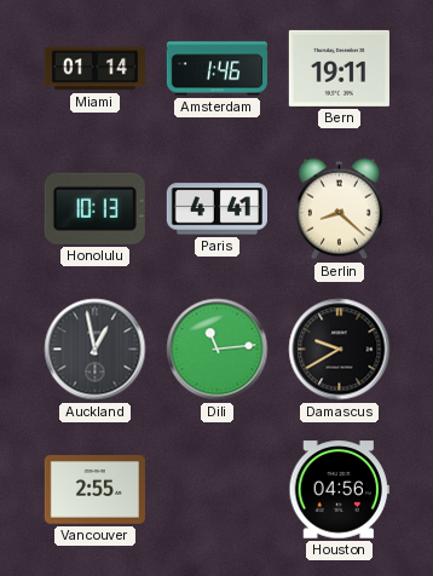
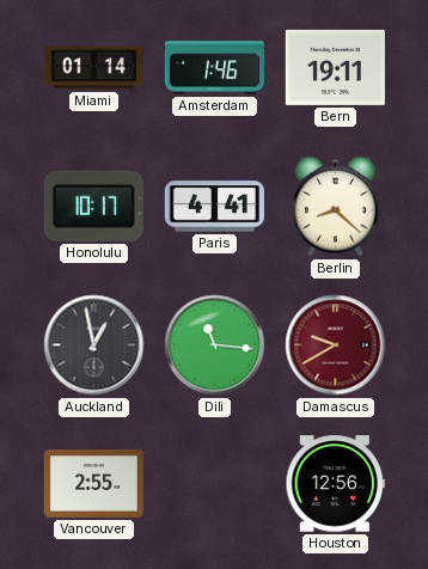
Honolulu: 10:13 -> 10:17
Dili: 11:14 -> 11:16
Damascus dial: black -> burgundy
Houston: 04:56 -> 12:56
